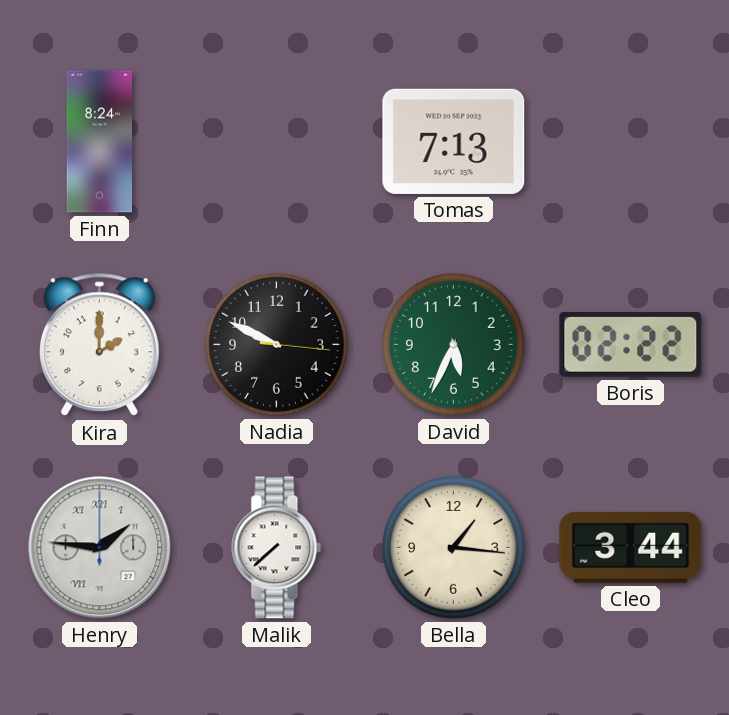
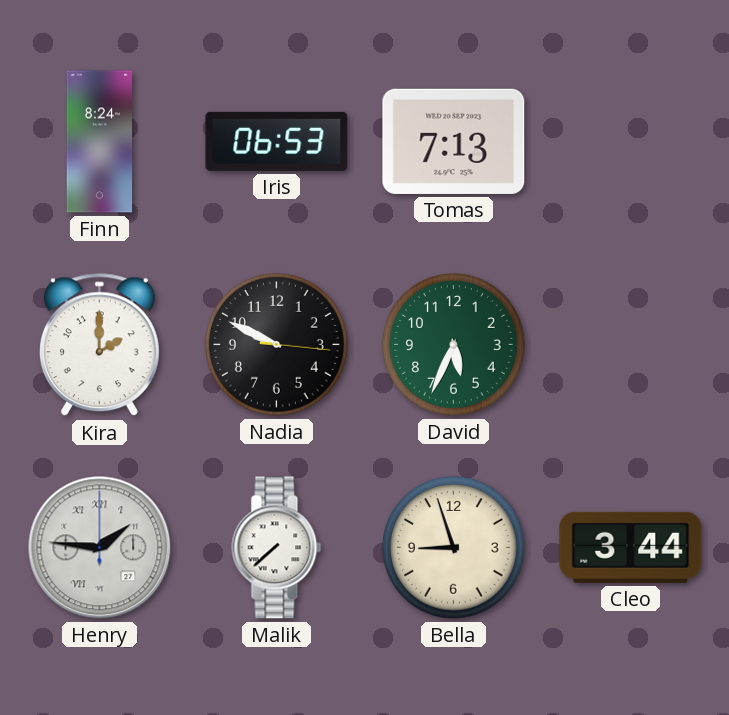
Iris: none -> 06:53
Boris: 02:22 -> none
Bella: 1:16 -> 8:57
